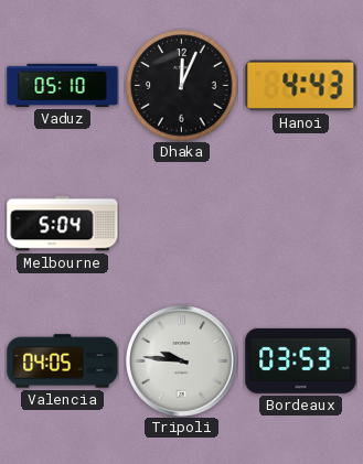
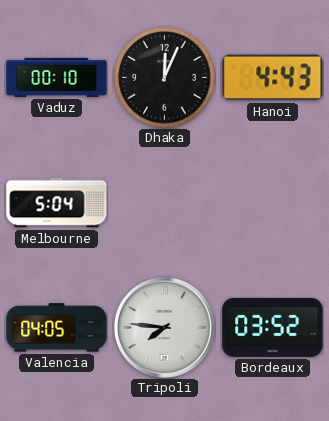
Vaduz: 05:10 -> 00:10
Tripoli: 9:46 -> 7:46
Bordeaux: 03:53 -> 03:52
